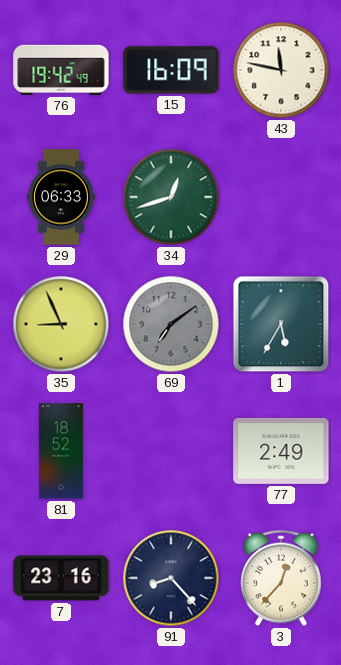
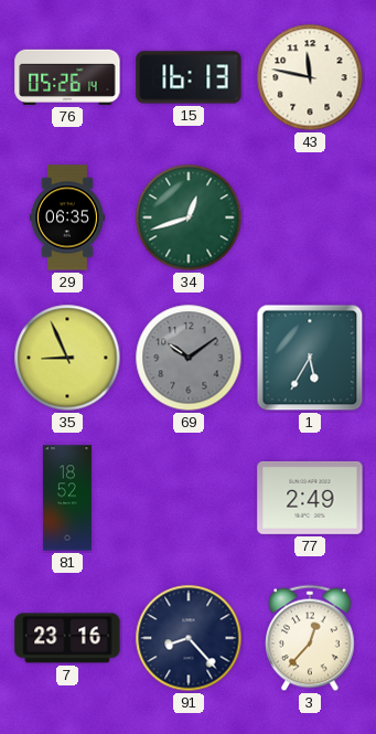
76: 19:42 -> 05:26
15: 16:09 -> 16:13
29: 06:33 -> 06:35
69: 7:09 -> 10:09
